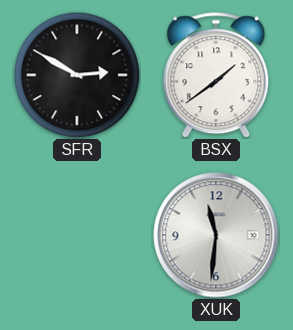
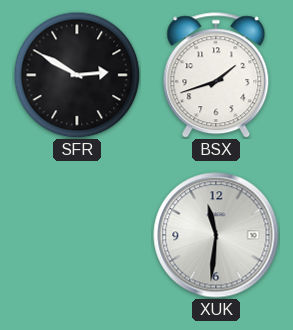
BSX: 1:39 -> 1:42
